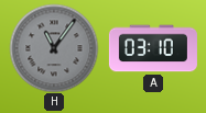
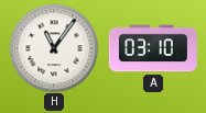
H dial: grey -> white
